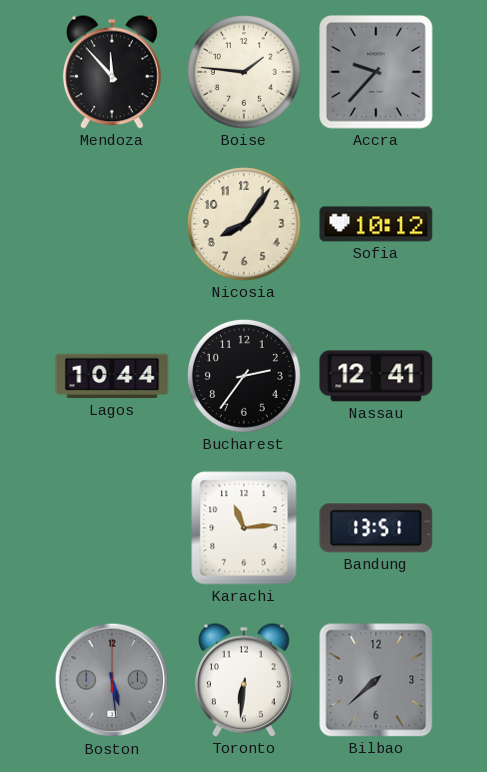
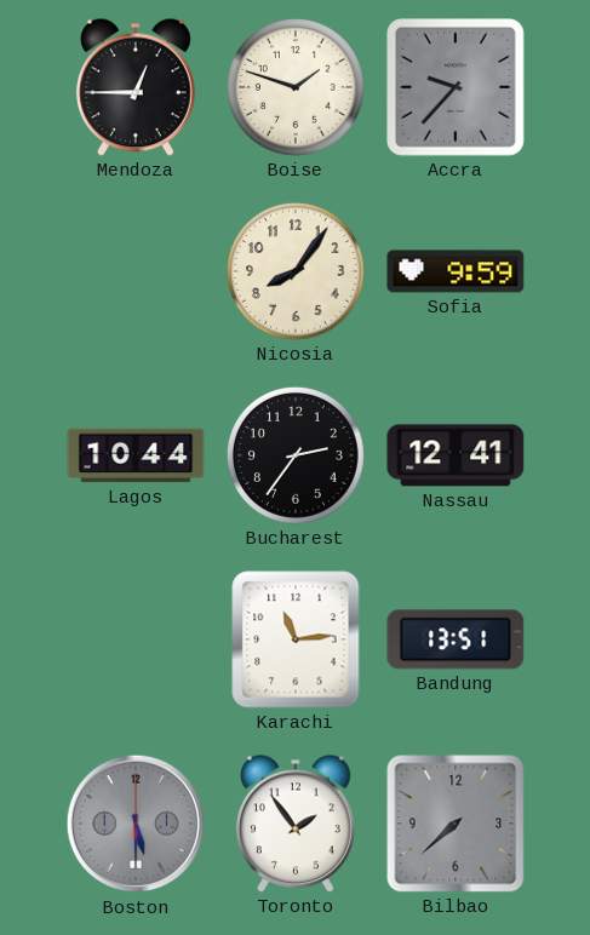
Mendoza: 11:53 -> 12:45
Boise: 1:46 -> 1:48
Sofia: 10:12 -> 9:59
Boston: 5:29 -> 5:30
Toronto: 6:31 -> 1:54
